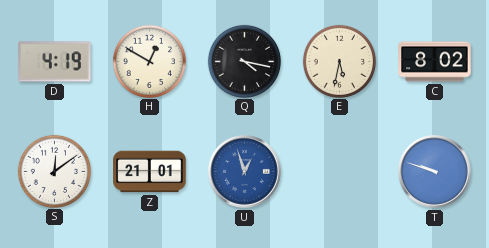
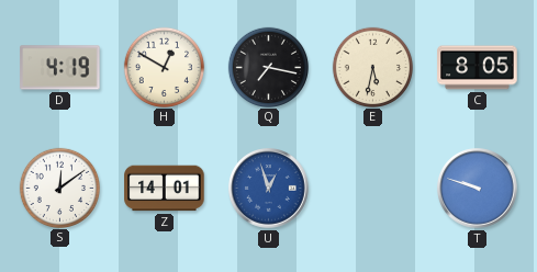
Q: 4:17 -> 7:17
C: 8:02 -> 8:05
Z: 21:01 -> 14:01
